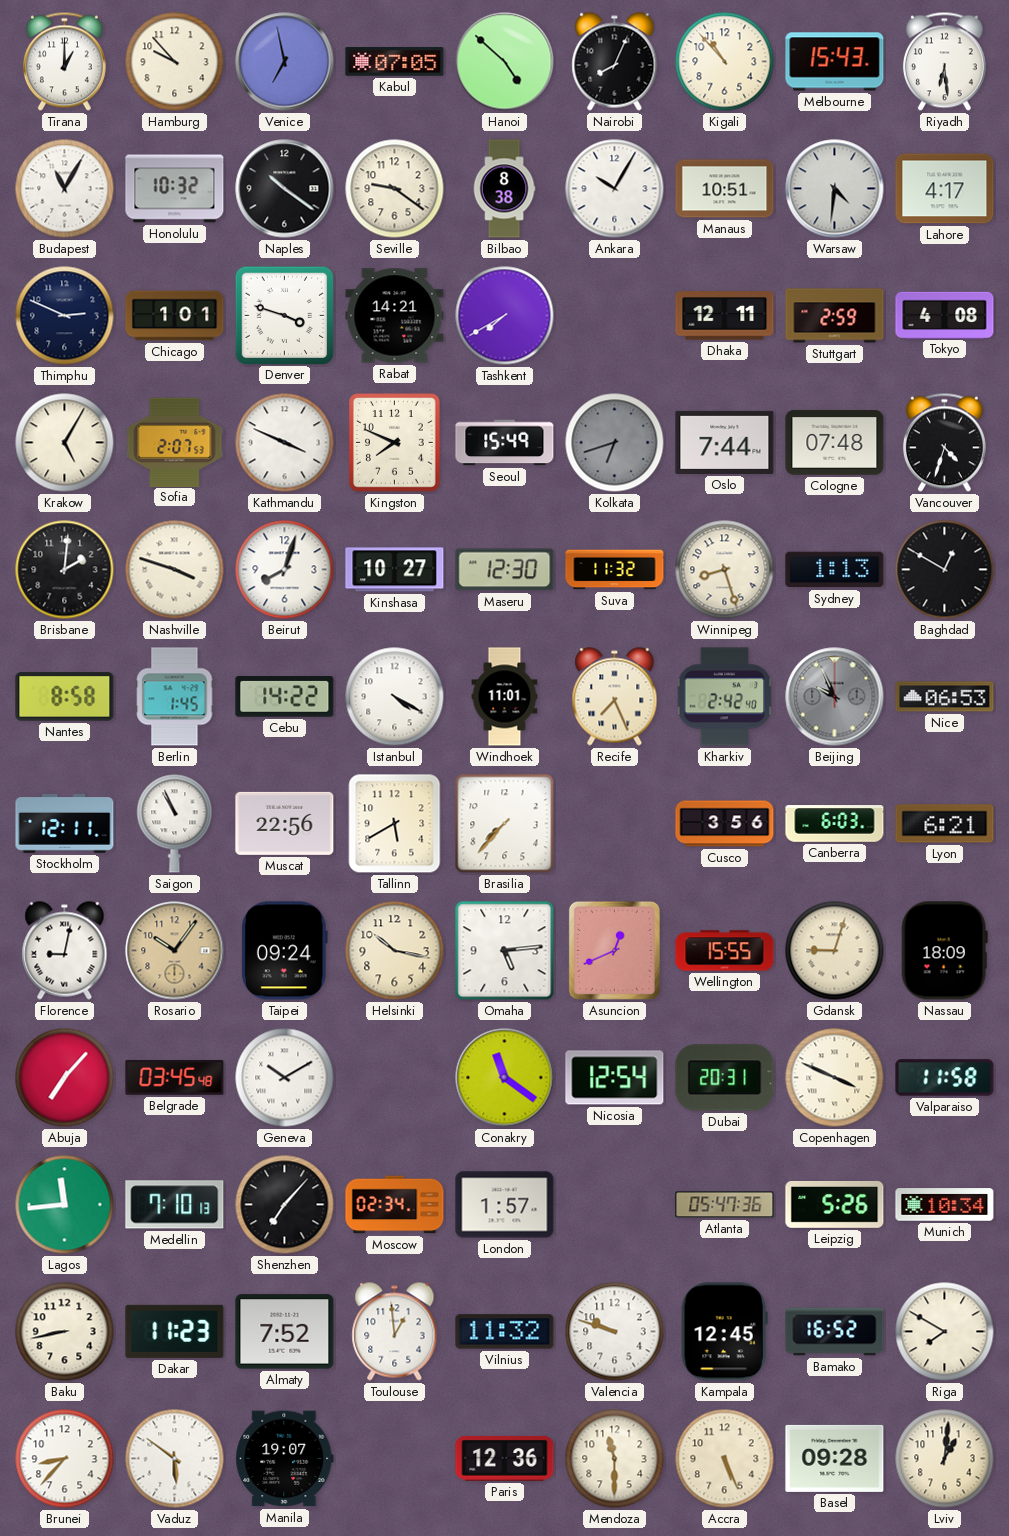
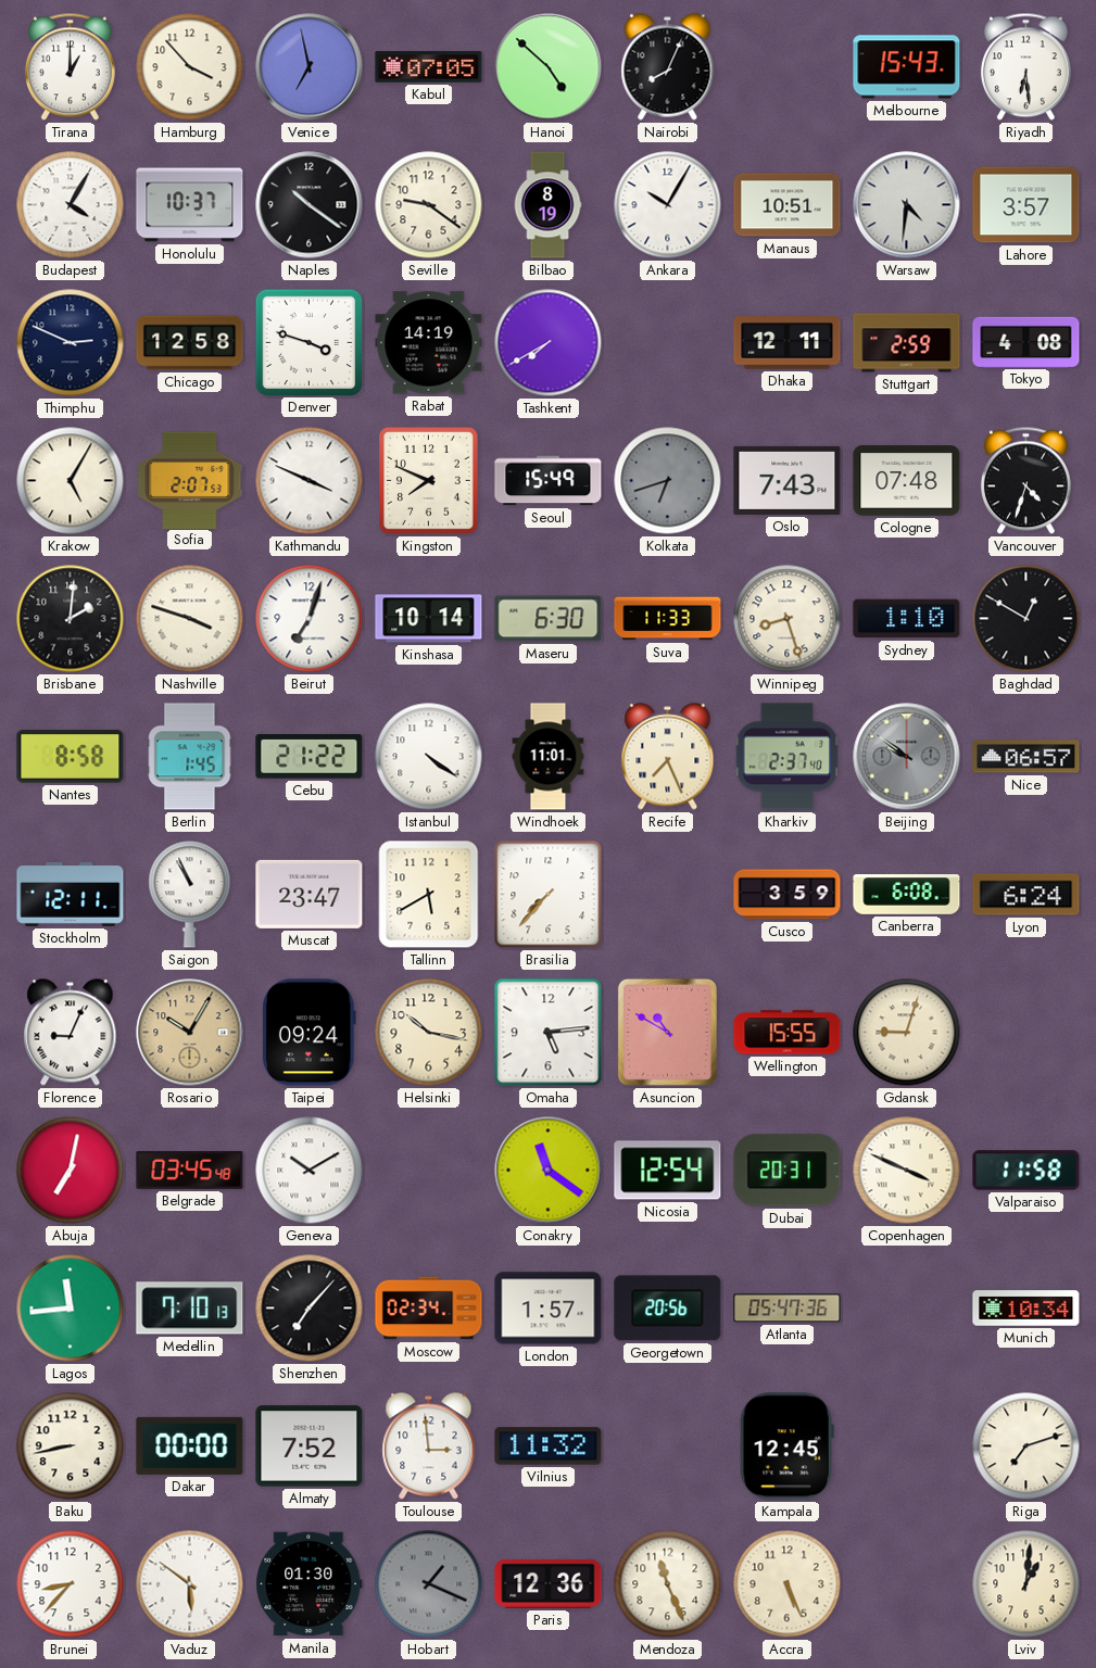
Hamburg: 9:53 -> 3:53
Kigali: 10:53 -> none
Budapest: 11:05 -> 4:05
Honolulu: 10:32 -> 10:37
Bilbao: 8:38 -> 8:19
Lahore: 4:17 -> 3:57
Chicago: 1:01 -> 12:58
Rabat: 14:21 -> 14:19
Oslo: 7:44 -> 7:43
Beirut: 8:03 -> 7:03
Kinshasa: 10:27 -> 10:14
Maseru: 12:30 -> 6:30
Suva: 11:32 -> 11:33
Sydney: 1:13 -> 1:10
Cebu: 14:22 -> 21:22
Istanbul: 4:20 -> 4:21
Kharkiv: 2:42 -> 2:37
Beijing: 9:56 -> 9:51
Nice: 06:53 -> 06:57
Muscat: 22:56 -> 23:47
Cusco: 3:56 -> 3:59
Canberra: 6:03 -> 6:08
Lyon: 6:21 -> 6:24
Florence: 9:02 -> 9:04
Rosario: 10:06 -> 10:05
Asuncion: 12:41 -> 10:50
Nassau: 18:09 -> none
Abuja: 7:07 -> 7:02
Georgetown: none -> 20:56
Leipzig: 5:26 -> none
Dakar: 11:23 -> 00:00
Toulouse: 12:59 -> 2:59
Valencia: 9:48 -> none
Bamako: 16:52 -> none
Riga: 7:50 -> 7:12
Manila: 19:07 -> 01:30
Hobart: none -> 1:19
Mendoza: 11:30 -> 11:26
Basel: 09:28 -> none
